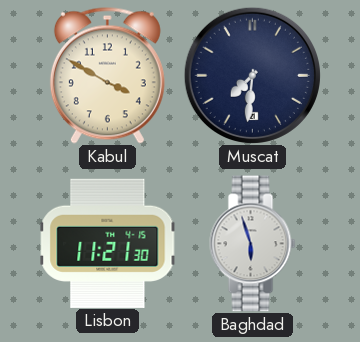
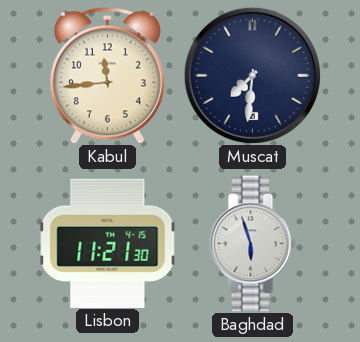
Kabul: 3:50 -> 11:44
